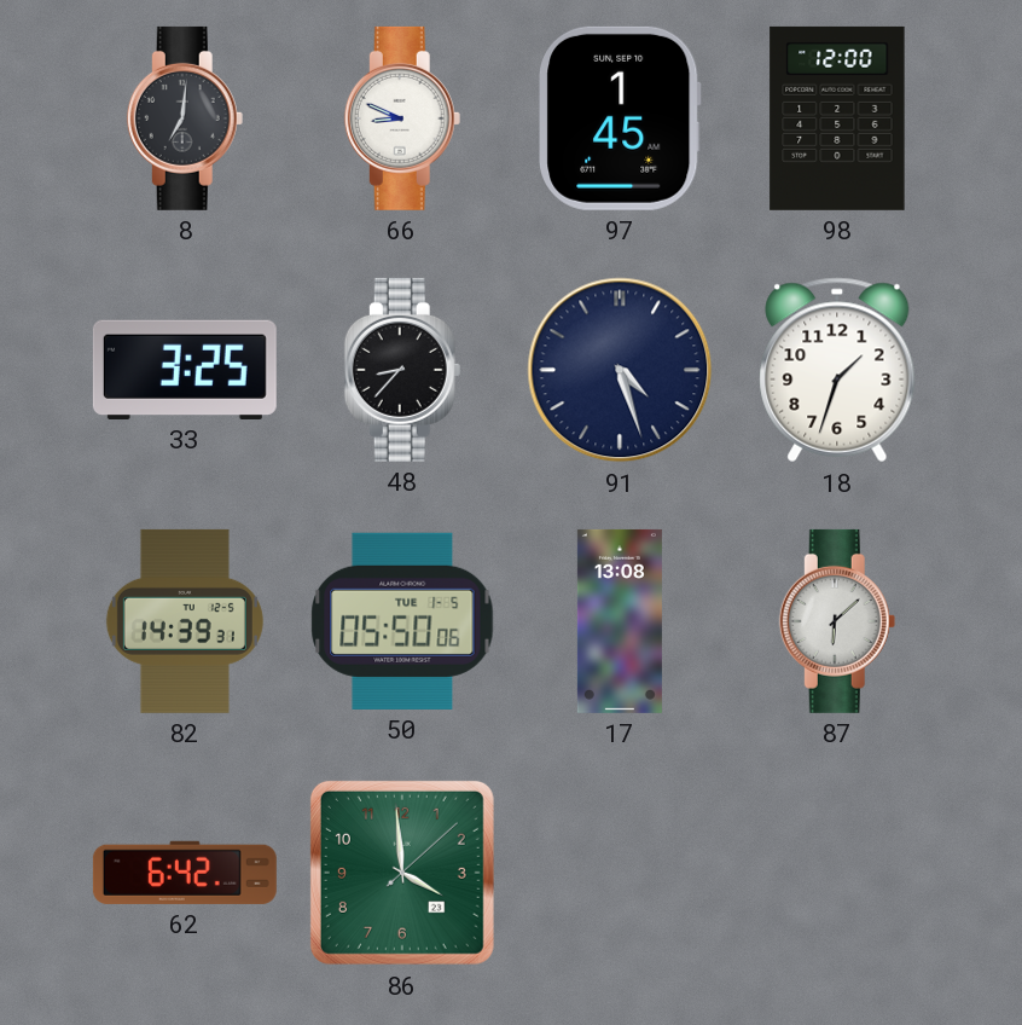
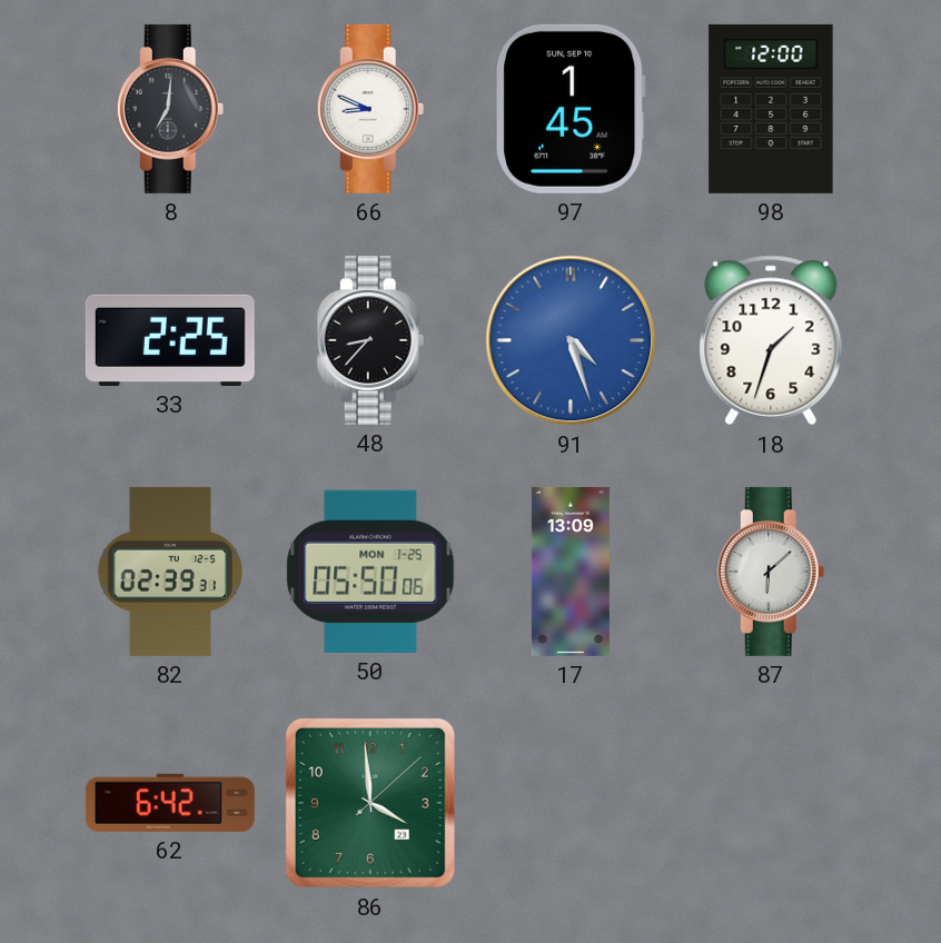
33: 3:25 -> 2:25
91 dial: navy -> blue
82: 14:39 -> 02:39
50 date: TUE 1-5 -> MON 1-25
17: 13:08 -> 13:09
